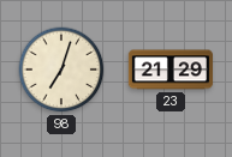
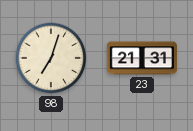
23: 21:29 -> 21:31
